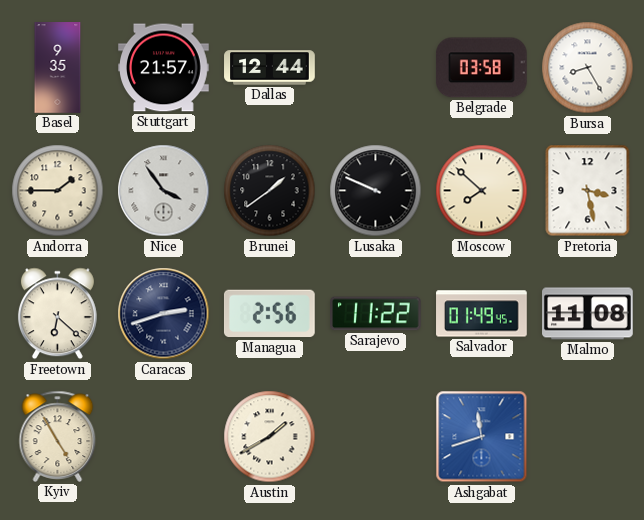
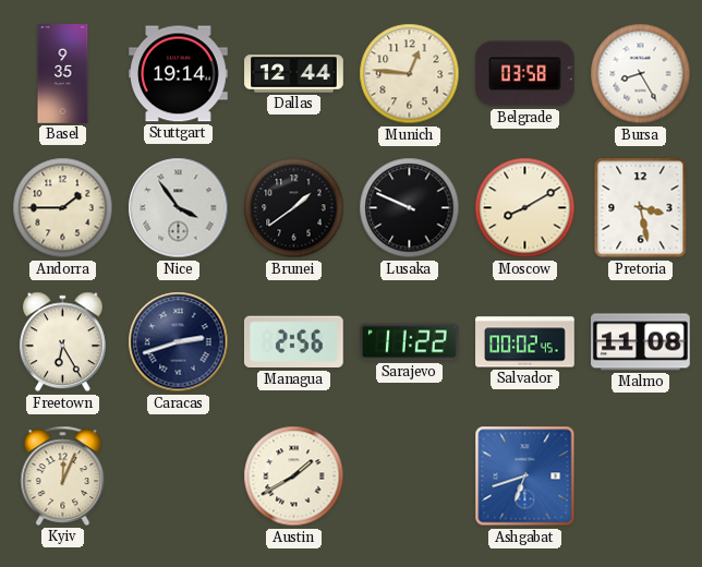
Stuttgart: 21:57 -> 19:14
Munich: none -> 12:46
Moscow: 7:52 -> 8:10
Freetown: 6:22 -> 6:25
Salvador: 01:49 -> 00:02
Kyiv: 4:55 -> 12:04
Ashgabat: 11:42 -> 6:42
